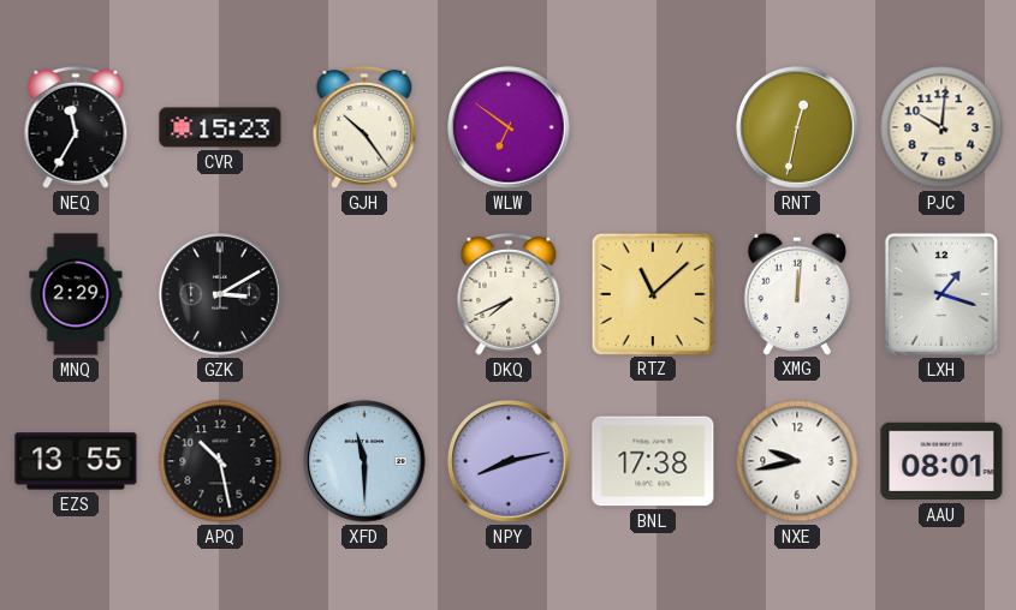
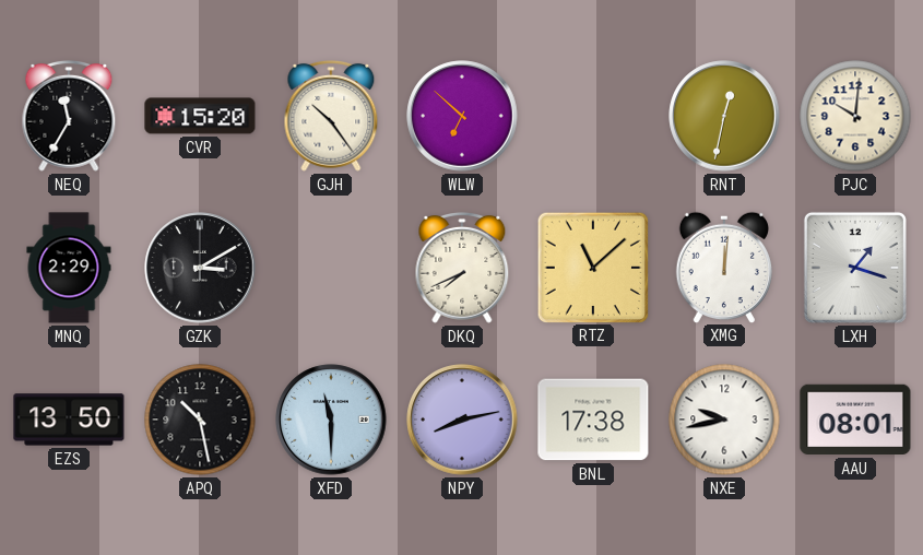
CVR: 15:23 -> 15:20
WLW: 6:51 -> 6:52
EZS: 13:55 -> 13:50
